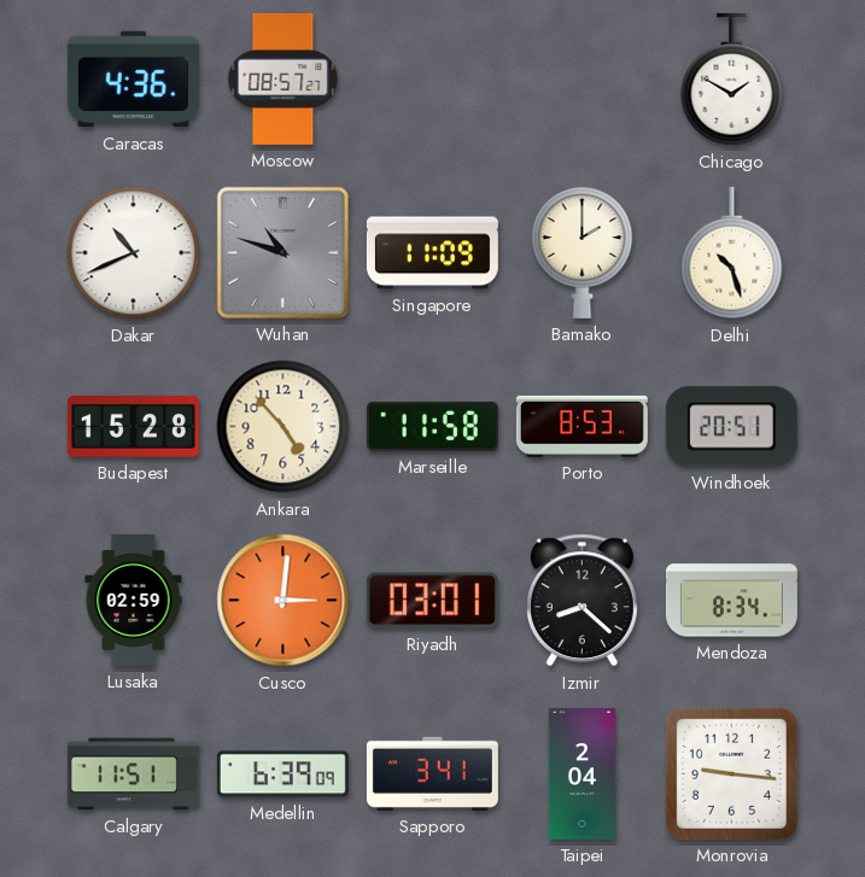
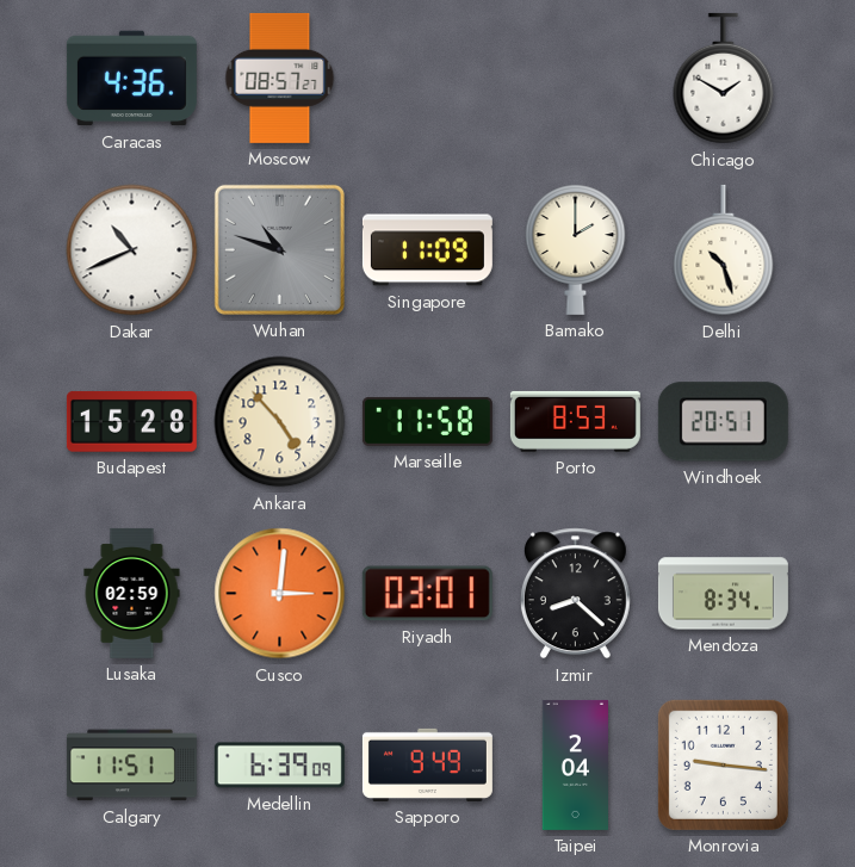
Sapporo: 3:41 -> 9:49
